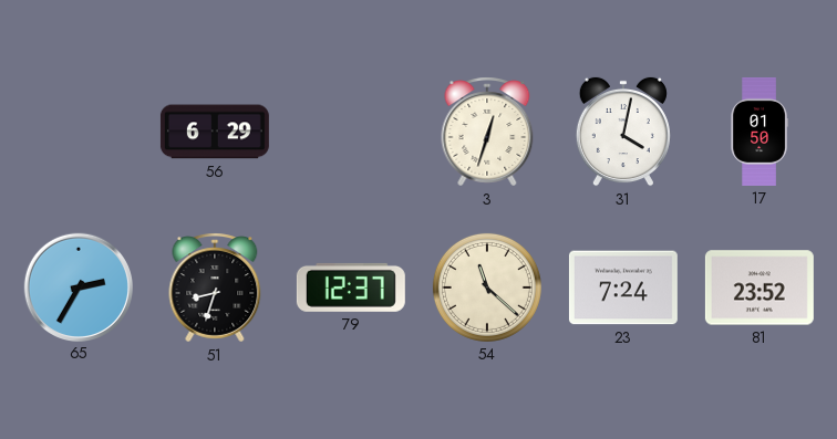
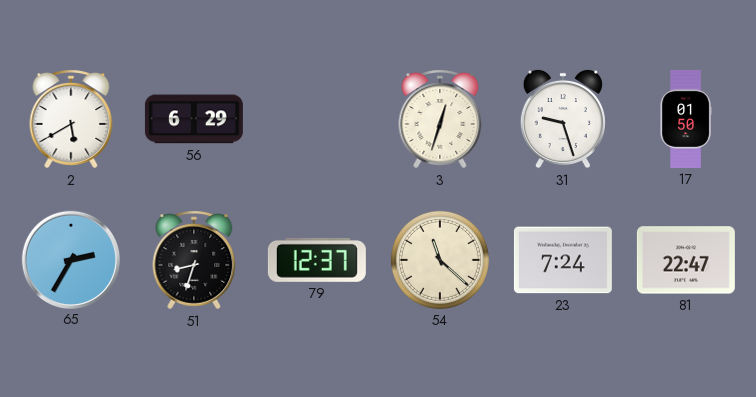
2: none -> 5:40
31: 4:02 -> 9:27
81: 23:52 -> 22:47
